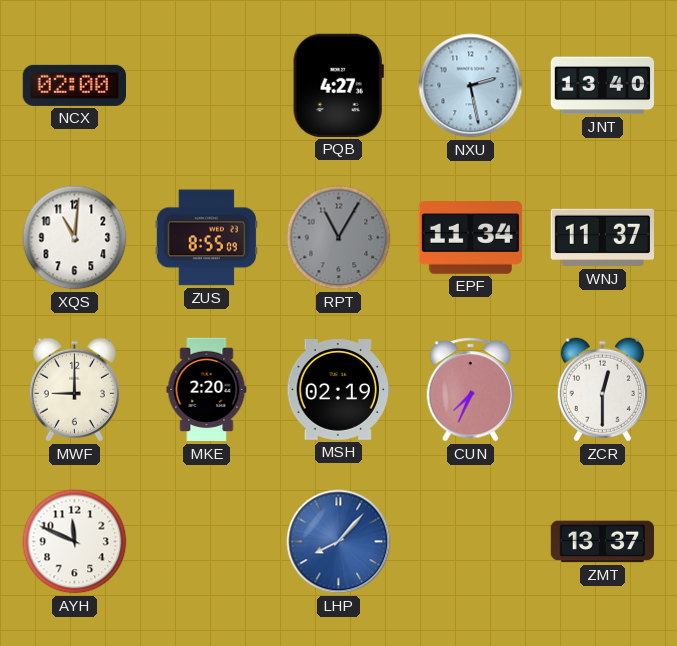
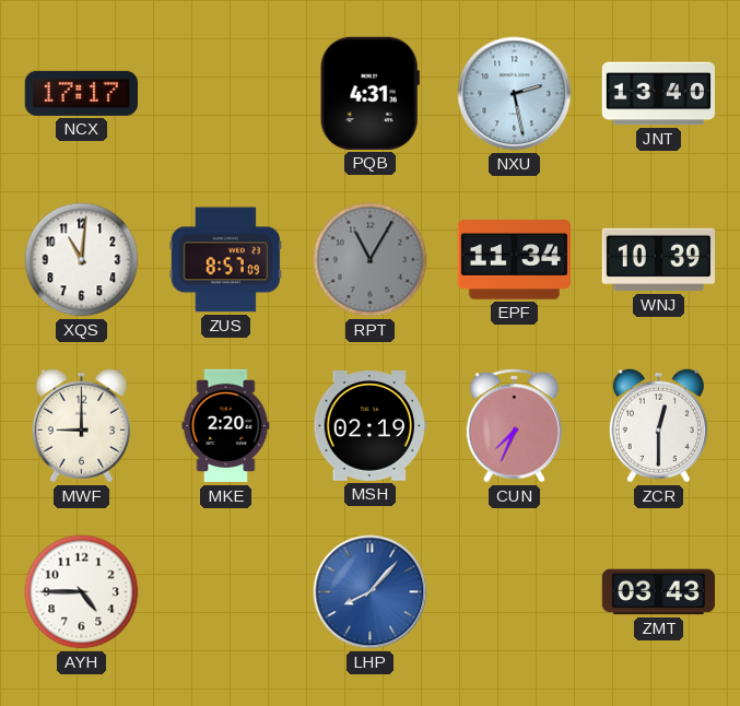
NCX: 02:00 -> 17:17
PQB: 4:27 -> 4:31
ZUS: 8:55 -> 8:57
WNJ: 11:37 -> 10:39
AYH: 11:49 -> 4:45
ZMT: 13:37 -> 03:43
